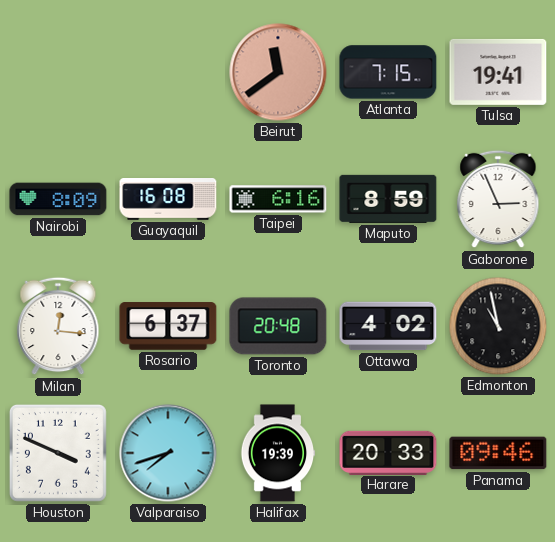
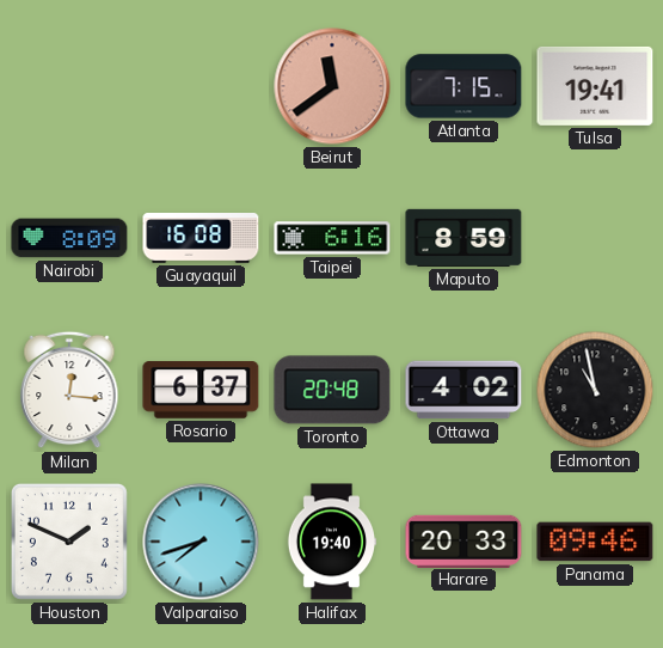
Gaborone: 2:56 -> none
Houston: 3:49 -> 1:49
Halifax: 19:39 -> 19:40
